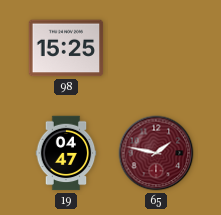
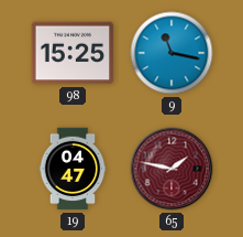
9: none -> 11:17
